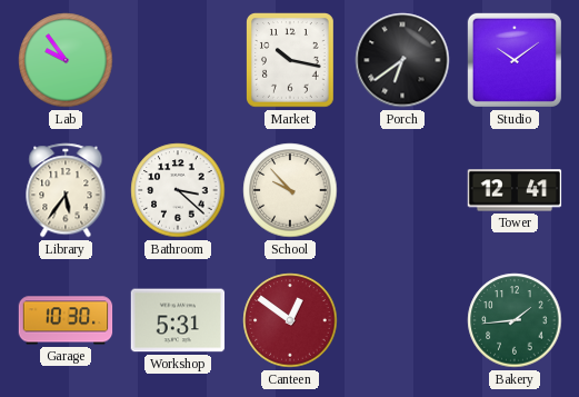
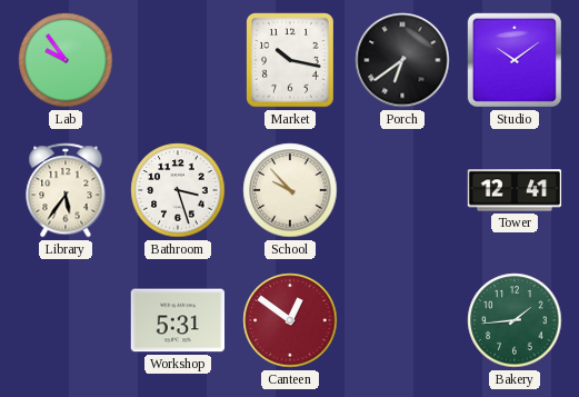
Bathroom: 3:22 -> 3:27
Garage: 10:30 -> none
